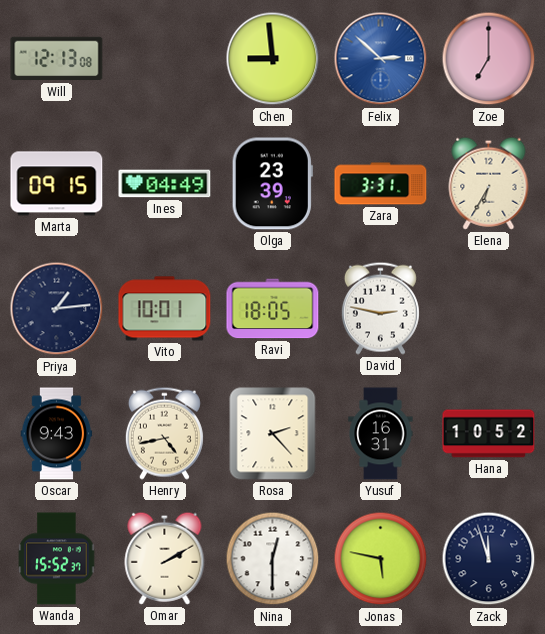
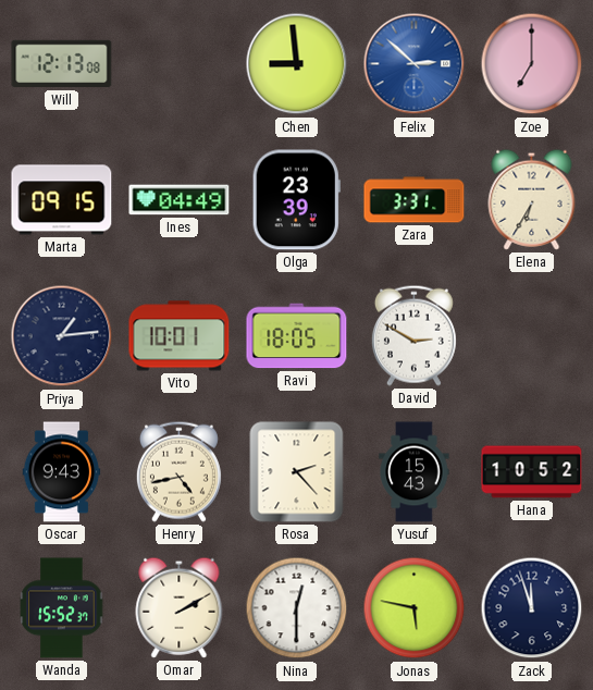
David: 2:47 -> 2:50
Yusuf: 16:31 -> 15:43
